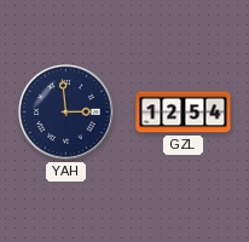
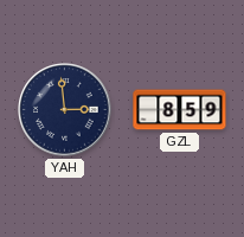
GZL: 12:54 -> 8:59
